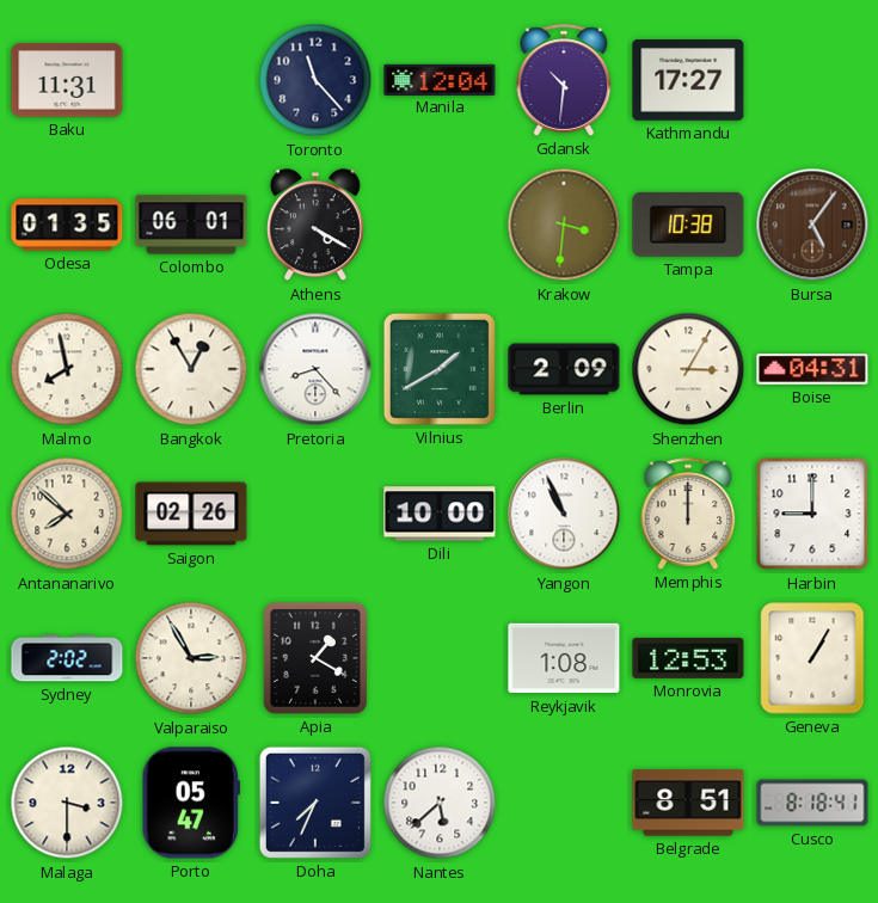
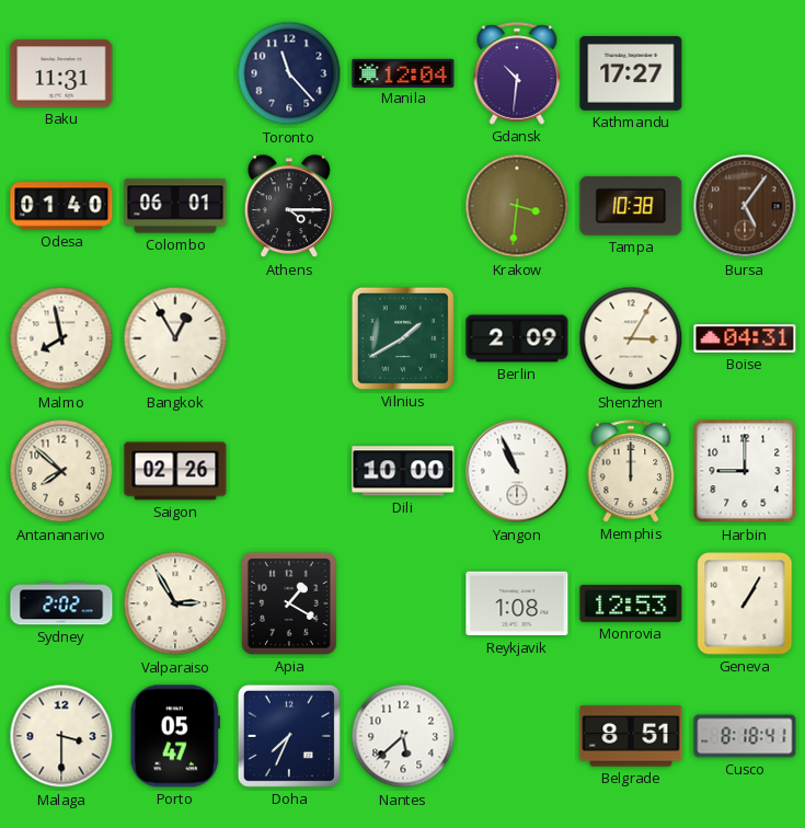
Odesa: 01:35 -> 01:40
Athens: 4:20 -> 4:15
Pretoria: 8:23 -> none
